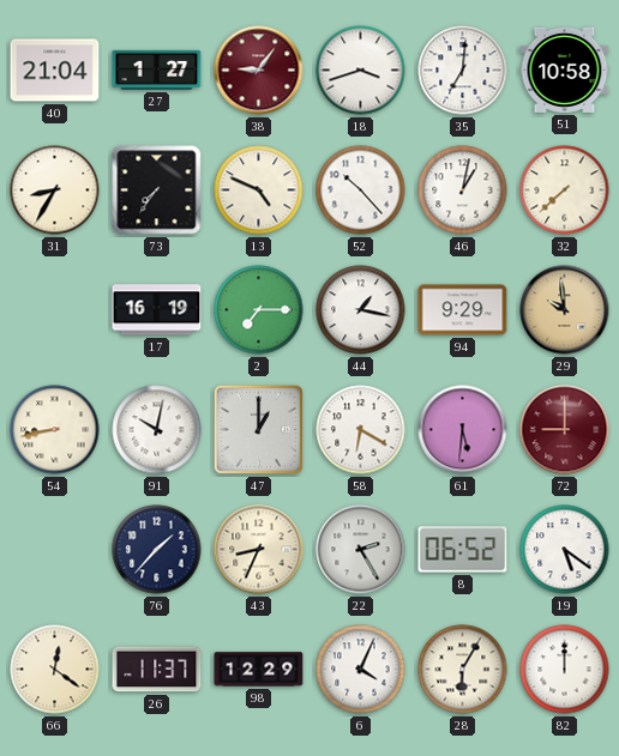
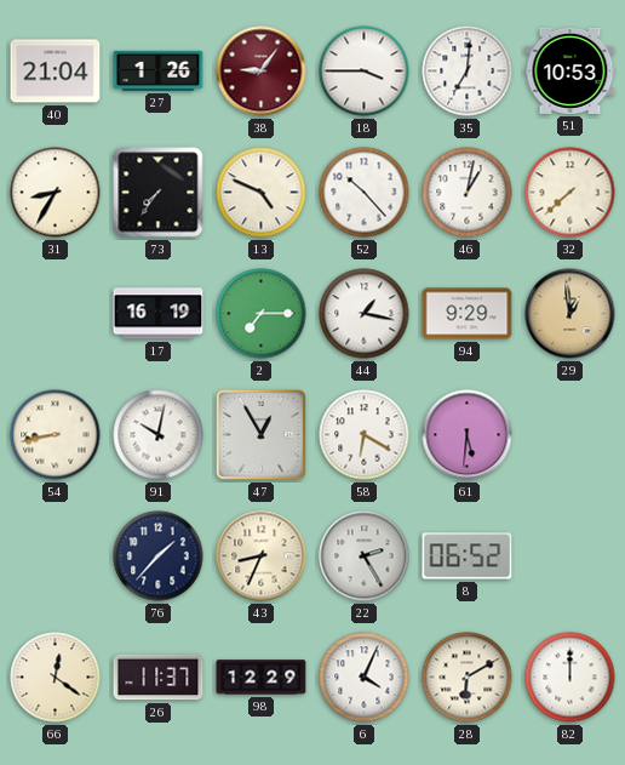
27: 1:27 -> 1:26
18: 3:42 -> 3:45
51: 10:58 -> 10:53
29: 9:59 -> 12:59
47: 1:00 -> 12:55
72: 9:00 -> none
19: 5:21 -> none
28: 6:05 -> 6:10
